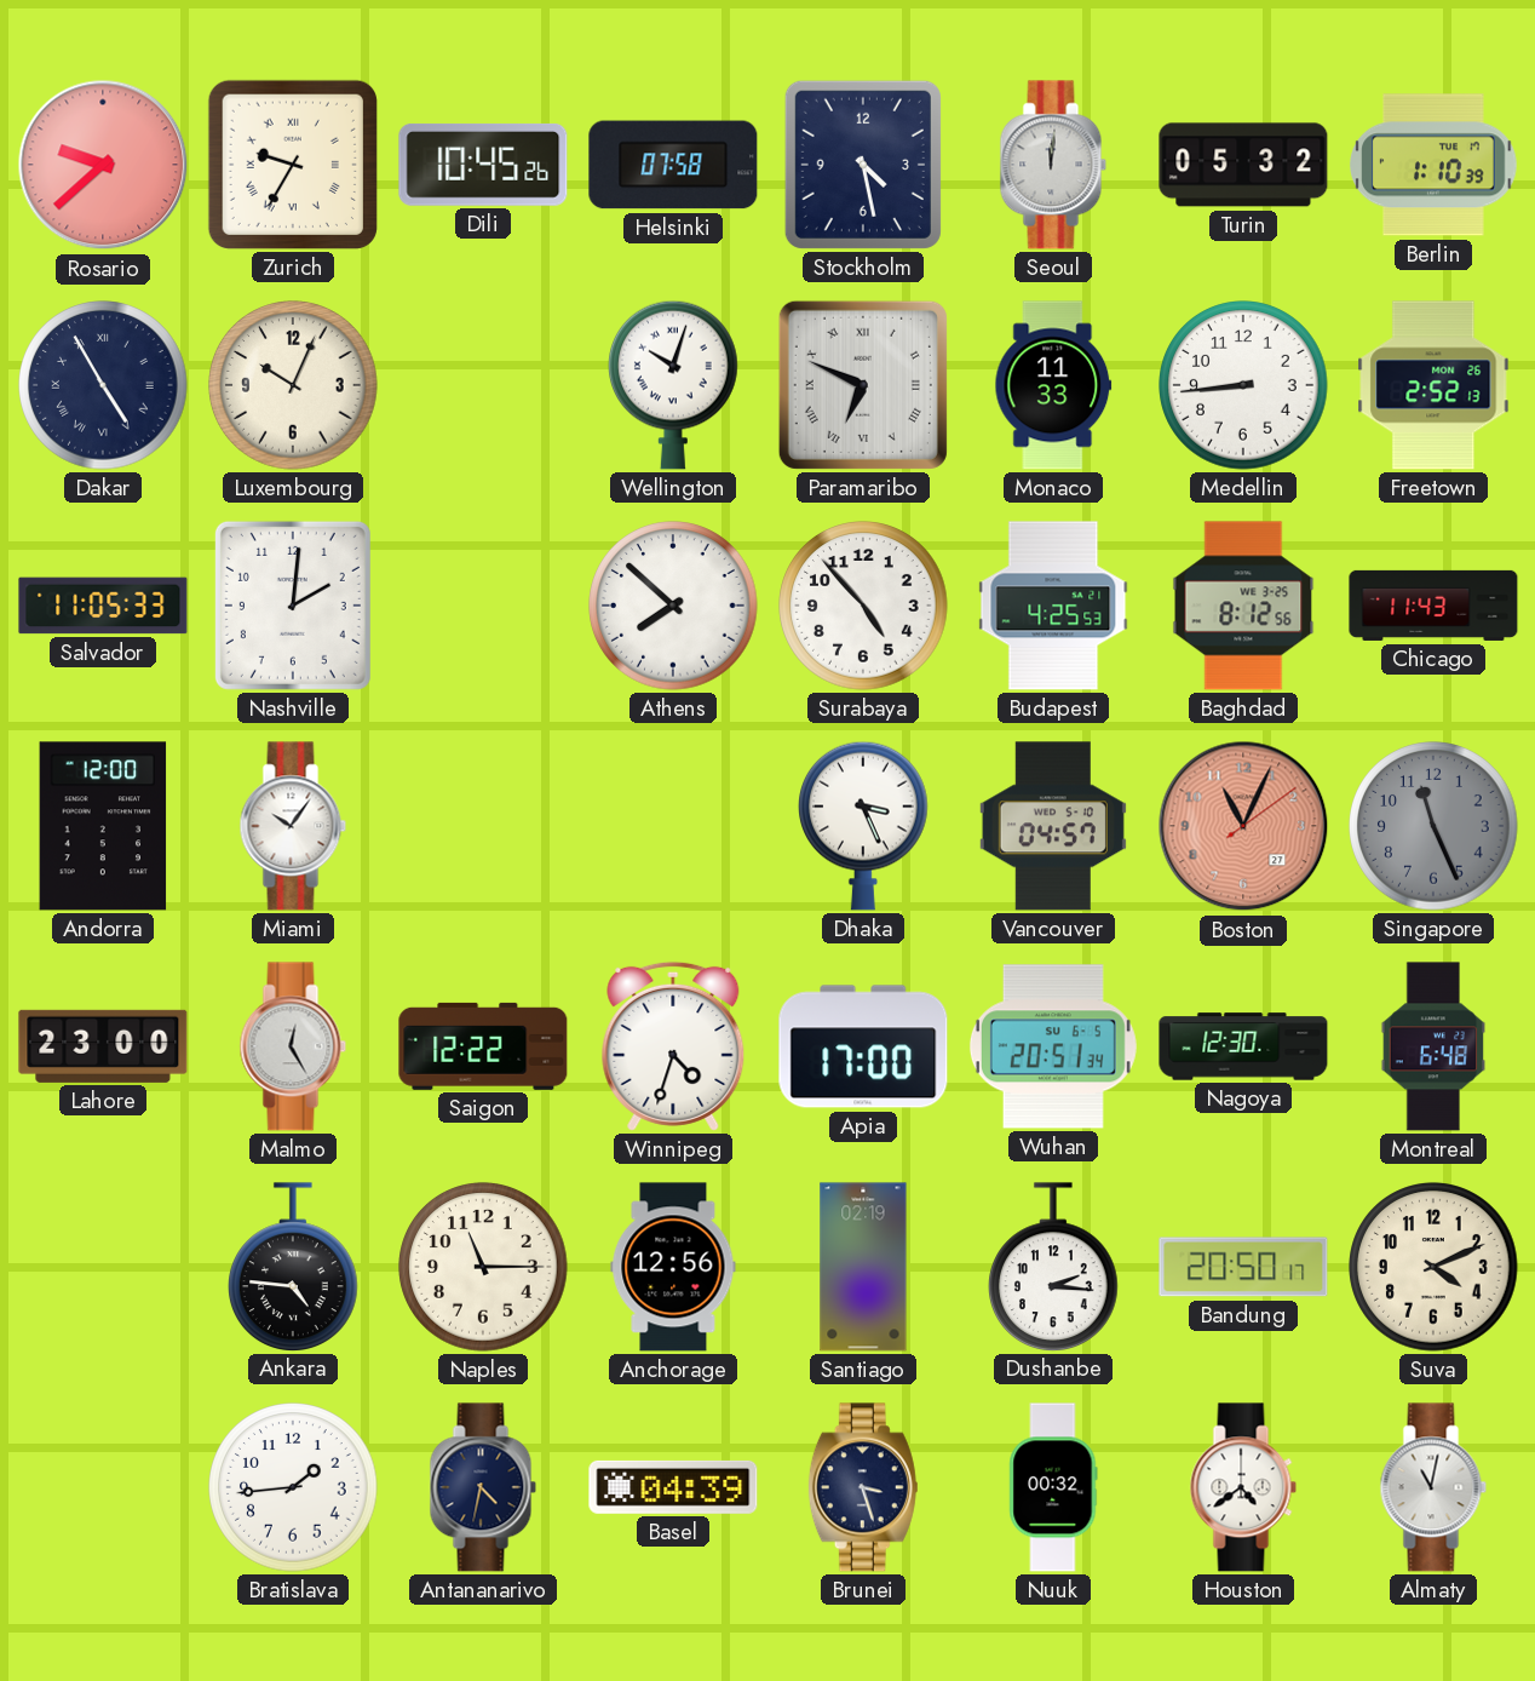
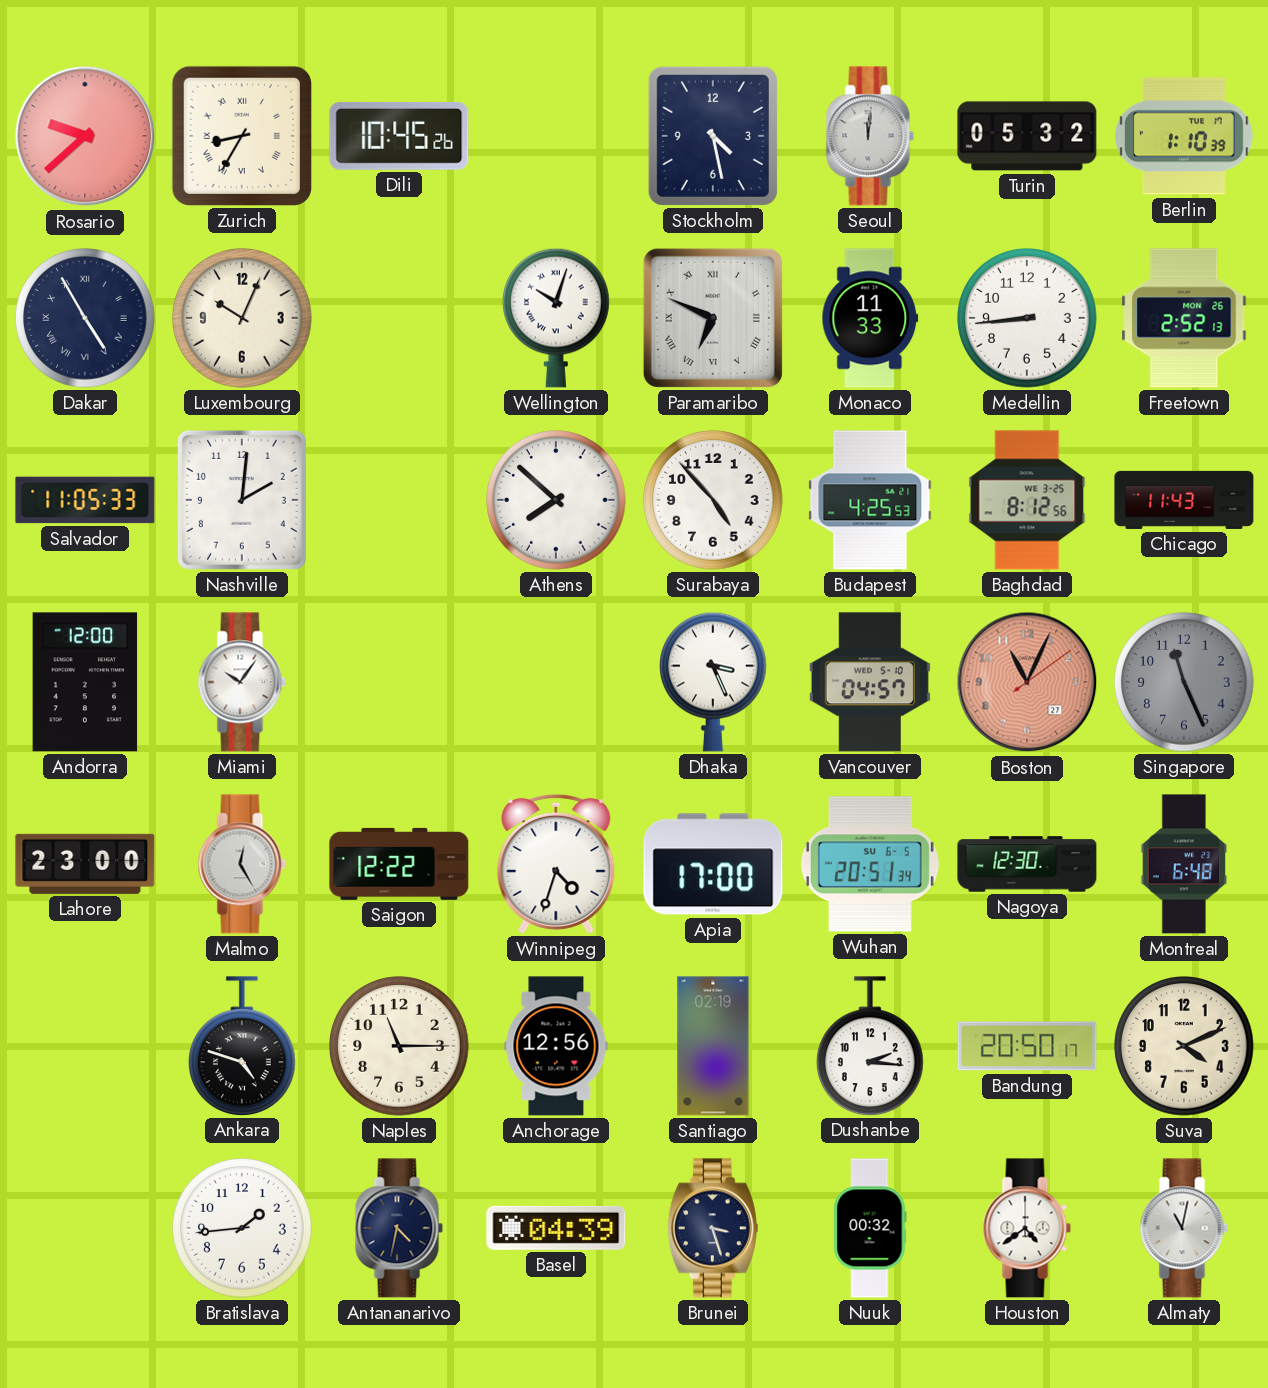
Zurich: 9:35 -> 8:35
Helsinki: 07:58 -> none
Ankara: 4:46 -> 4:48
